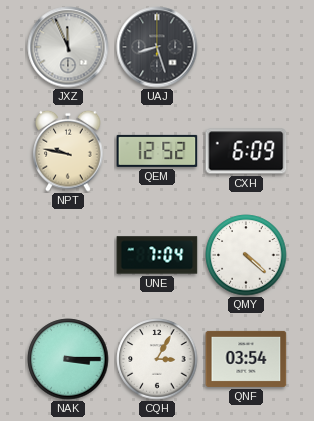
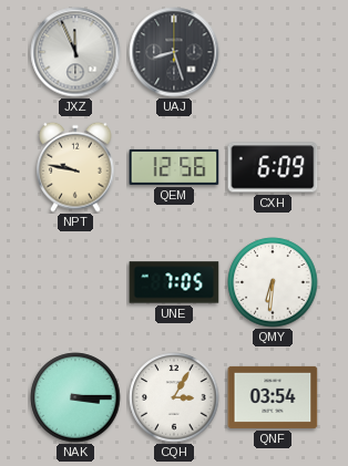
QEM: 12:52 -> 12:56
UNE: 7:04 -> 7:05
QMY: 4:22 -> 6:31
